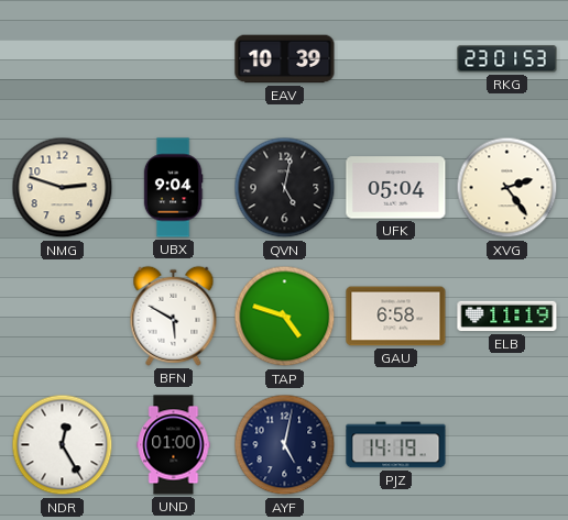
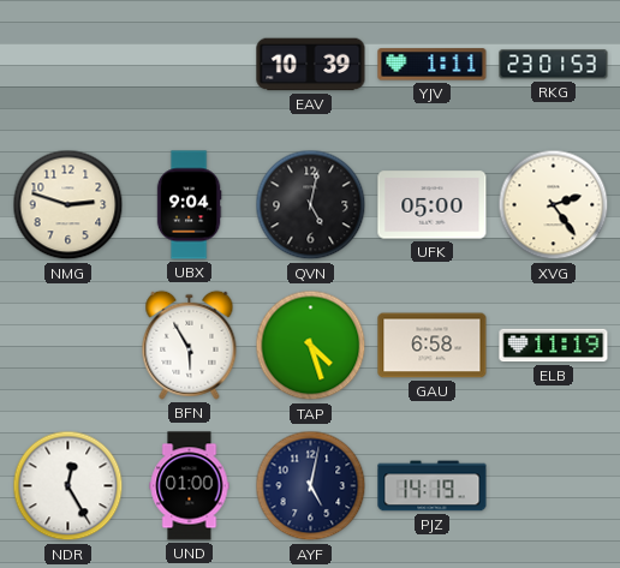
YJV: none -> 1:11
UFK: 05:04 -> 05:00
BFN: 5:50 -> 5:55
TAP: 4:48 -> 4:27
